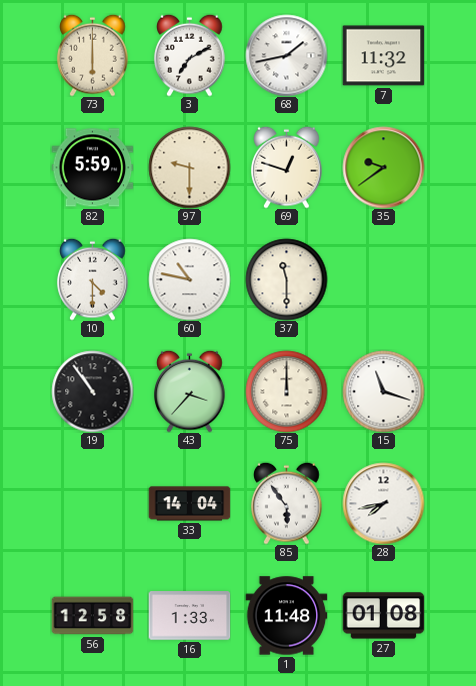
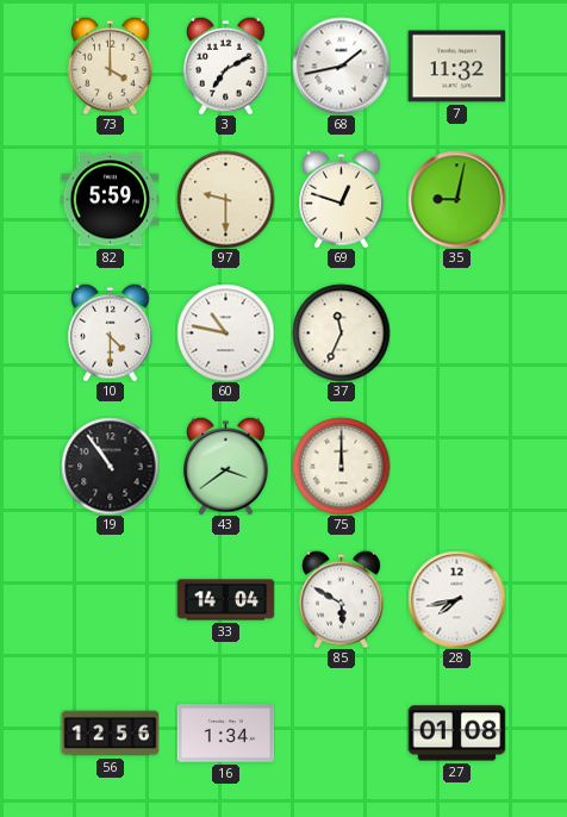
73: 6:00 -> 4:00
35: 9:39 -> 9:02
37: 11:30 -> 11:34
43: 3:37 -> 3:39
15: 11:18 -> none
85: 5:54 -> 5:50
56: 12:58 -> 12:56
16: 1:33 -> 1:34
1: 11:48 -> none
